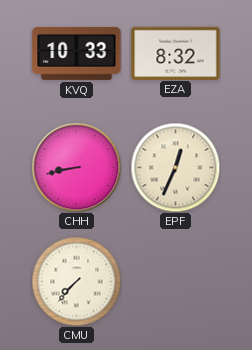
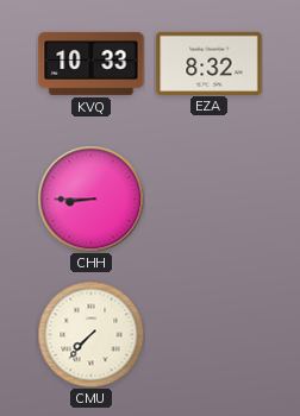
CHH: 8:43 -> 8:45
EPF: 12:34 -> none
